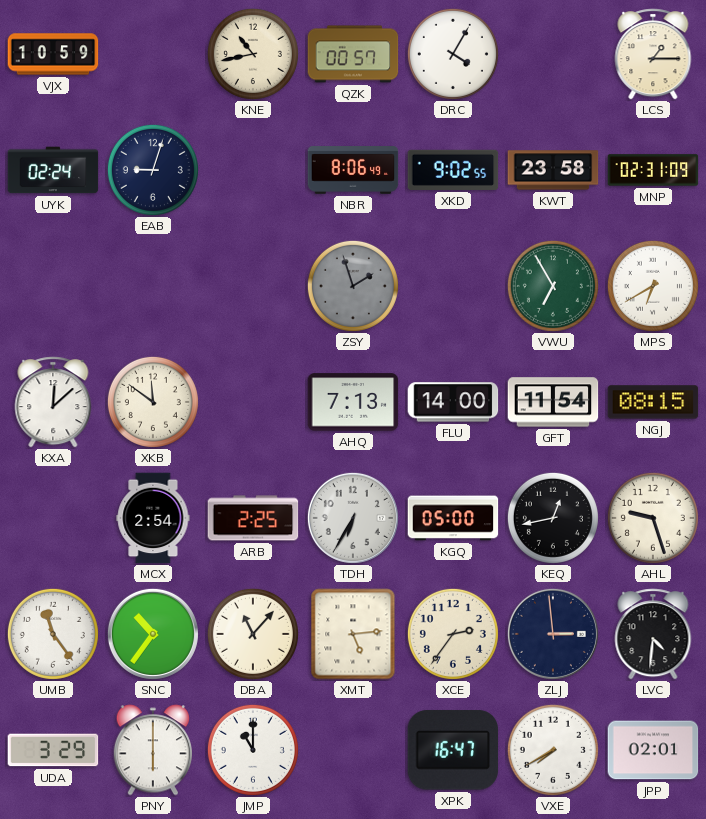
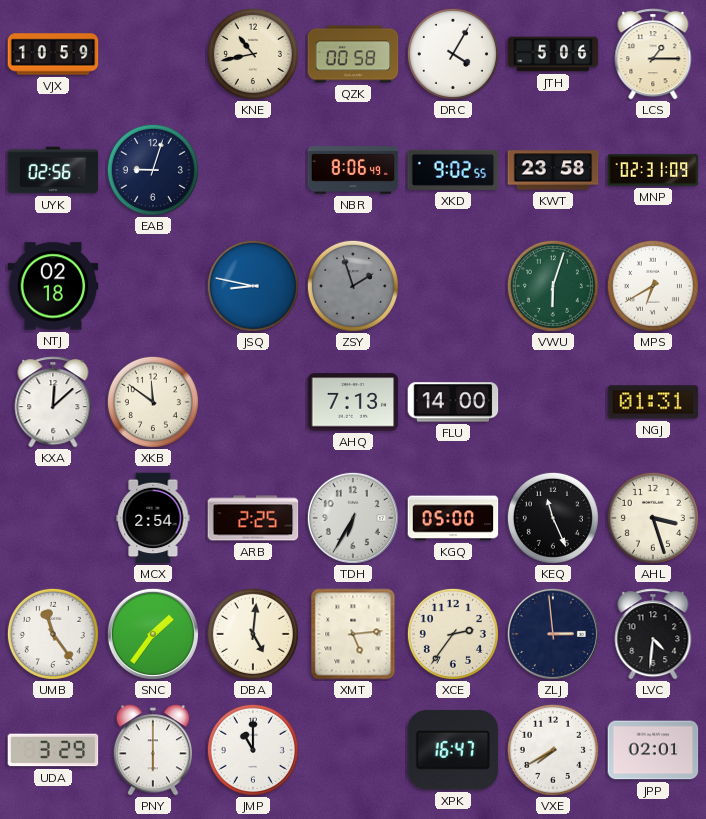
QZK: 00:57 -> 00:58
JTH: none -> 5:06
UYK: 02:24 -> 02:56
NTJ: none -> 02:18
JSQ: none -> 8:47
VWU: 6:55 -> 6:03
GFT: 11:54 -> none
NGJ: 08:15 -> 01:31
KEQ: 12:43 -> 11:26
AHL: 9:27 -> 3:27
SNC: 10:36 -> 1:36
DBA: 11:07 -> 5:01
